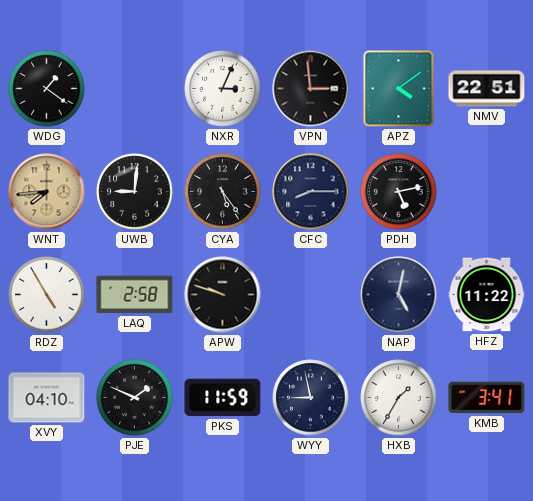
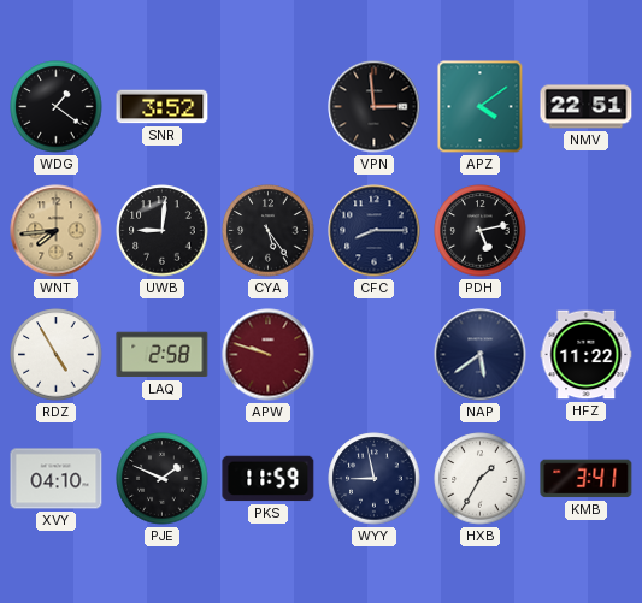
SNR: none -> 3:52
NXR: 3:04 -> none
APW dial: black -> burgundy
NAP: 5:02 -> 5:39
